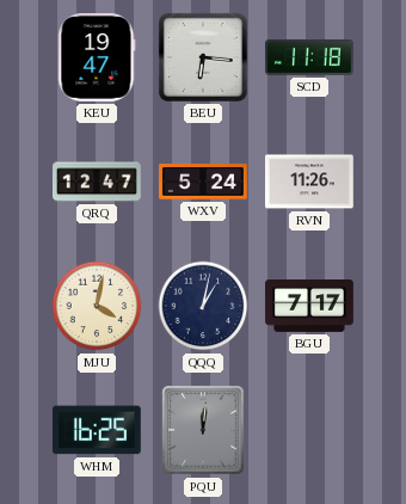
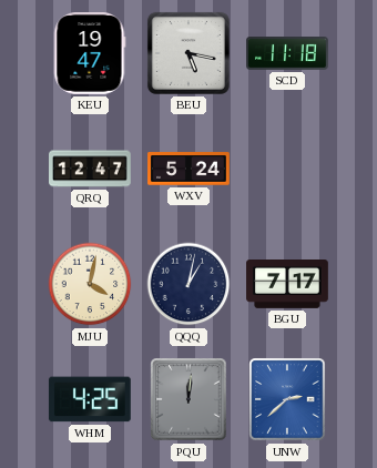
BEU: 6:16 -> 5:17
RVN: 11:26 -> none
WHM: 16:25 -> 4:25
UNW: none -> 2:38
